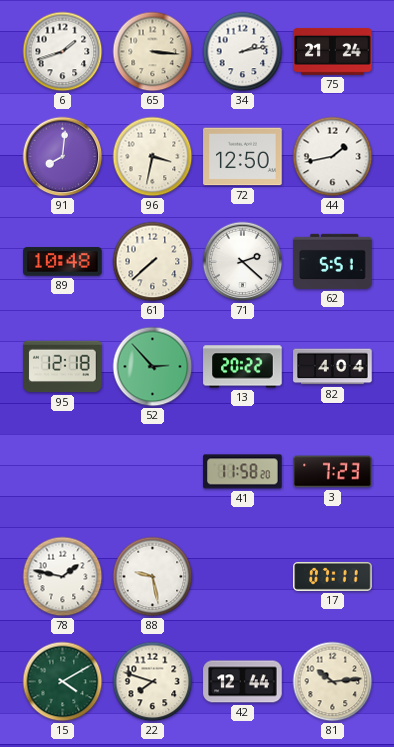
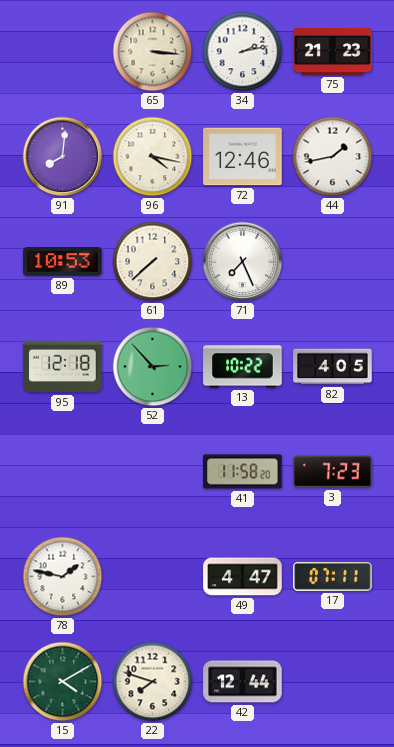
6: 1:42 -> none
75: 21:24 -> 21:23
96: 3:32 -> 4:17
72: 12:50 -> 12:46
89: 10:48 -> 10:53
71: 2:22 -> 7:26
62: 5:51 -> none
13: 20:22 -> 10:22
82: 4:04 -> 4:05
88: 9:28 -> none
49: none -> 4:47
81: 10:14 -> none
